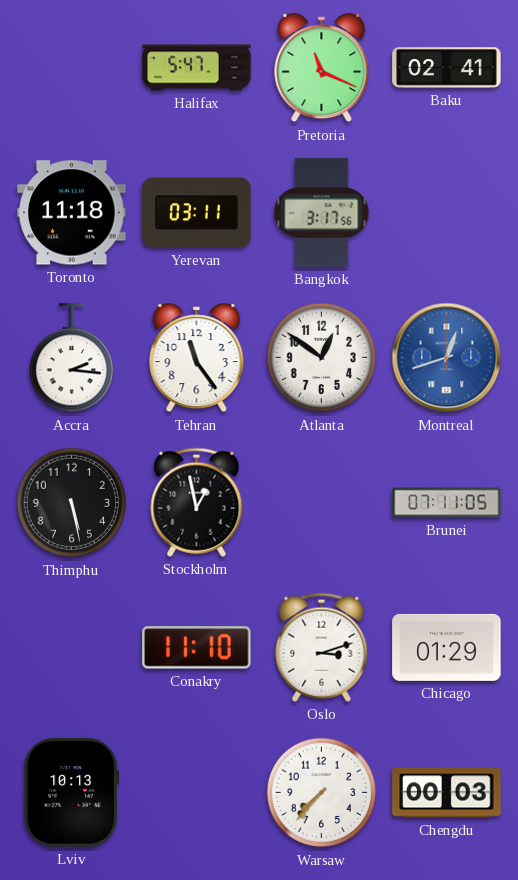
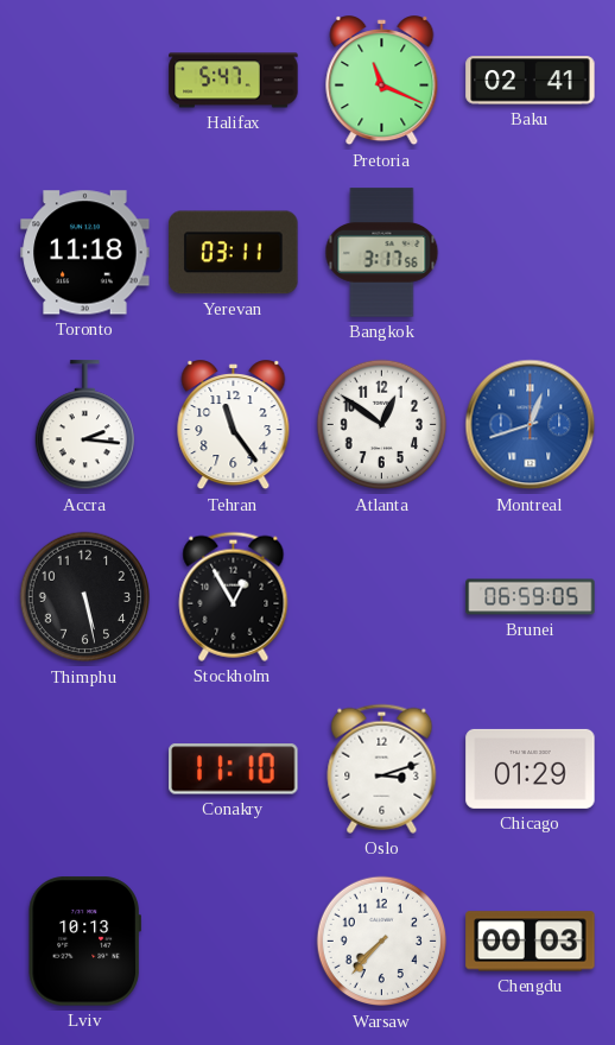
Stockholm: 12:58 -> 12:55
Brunei: 07:11 -> 06:59
